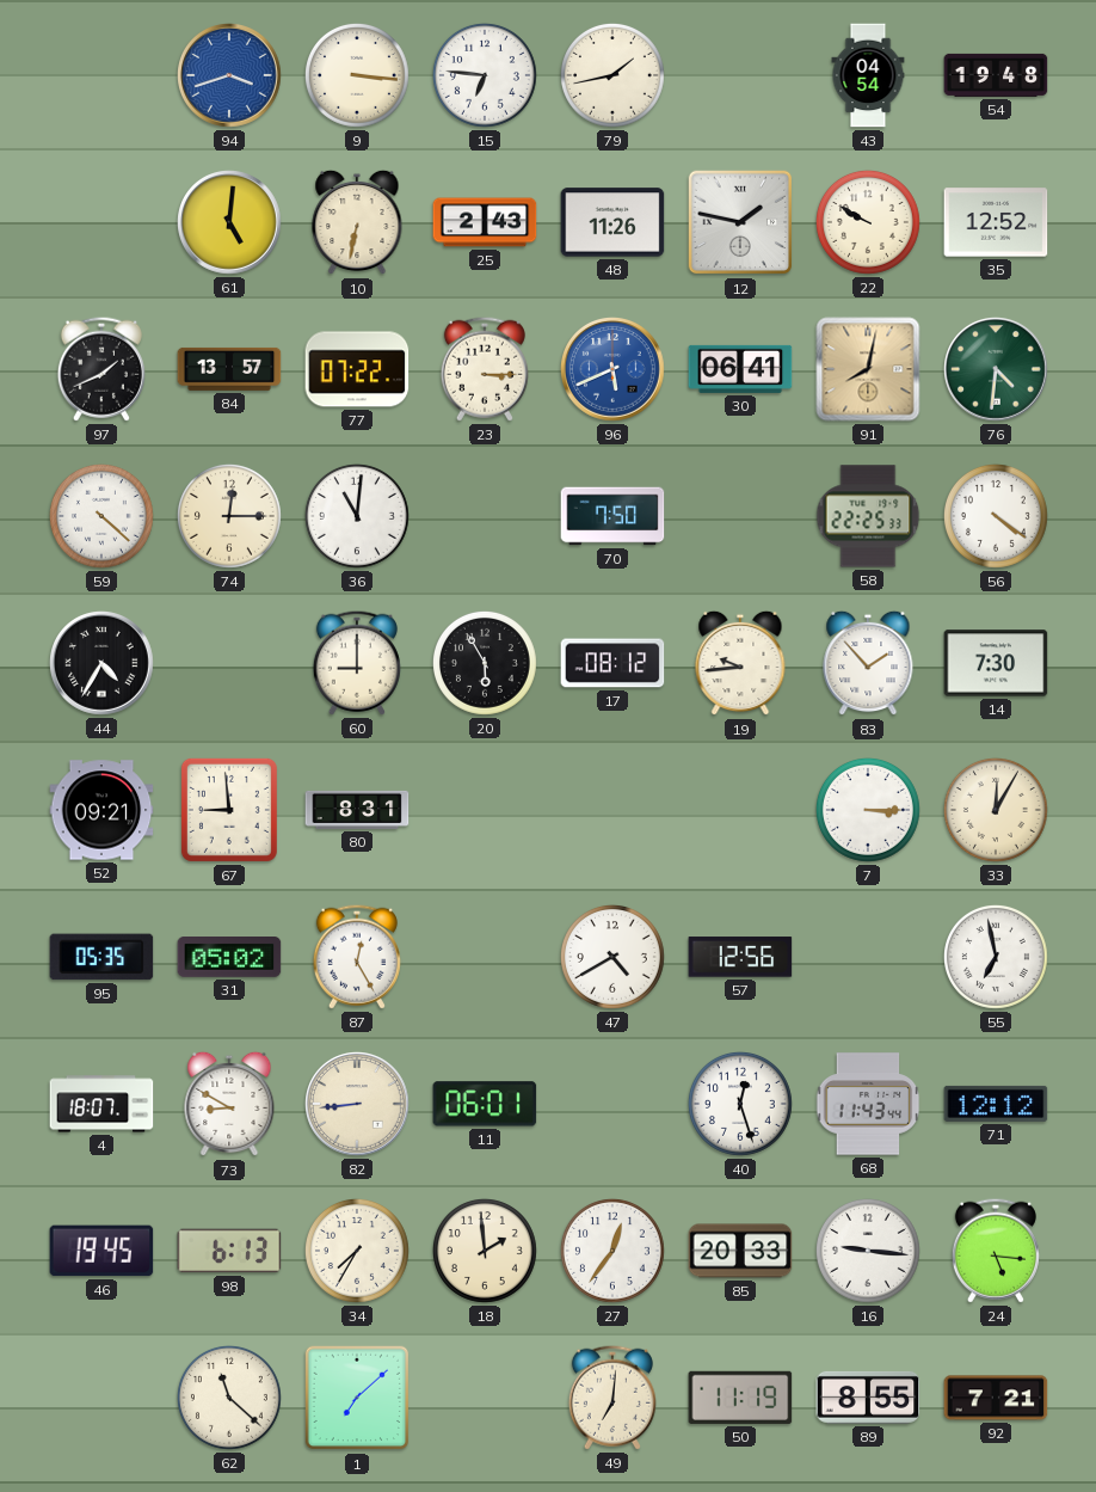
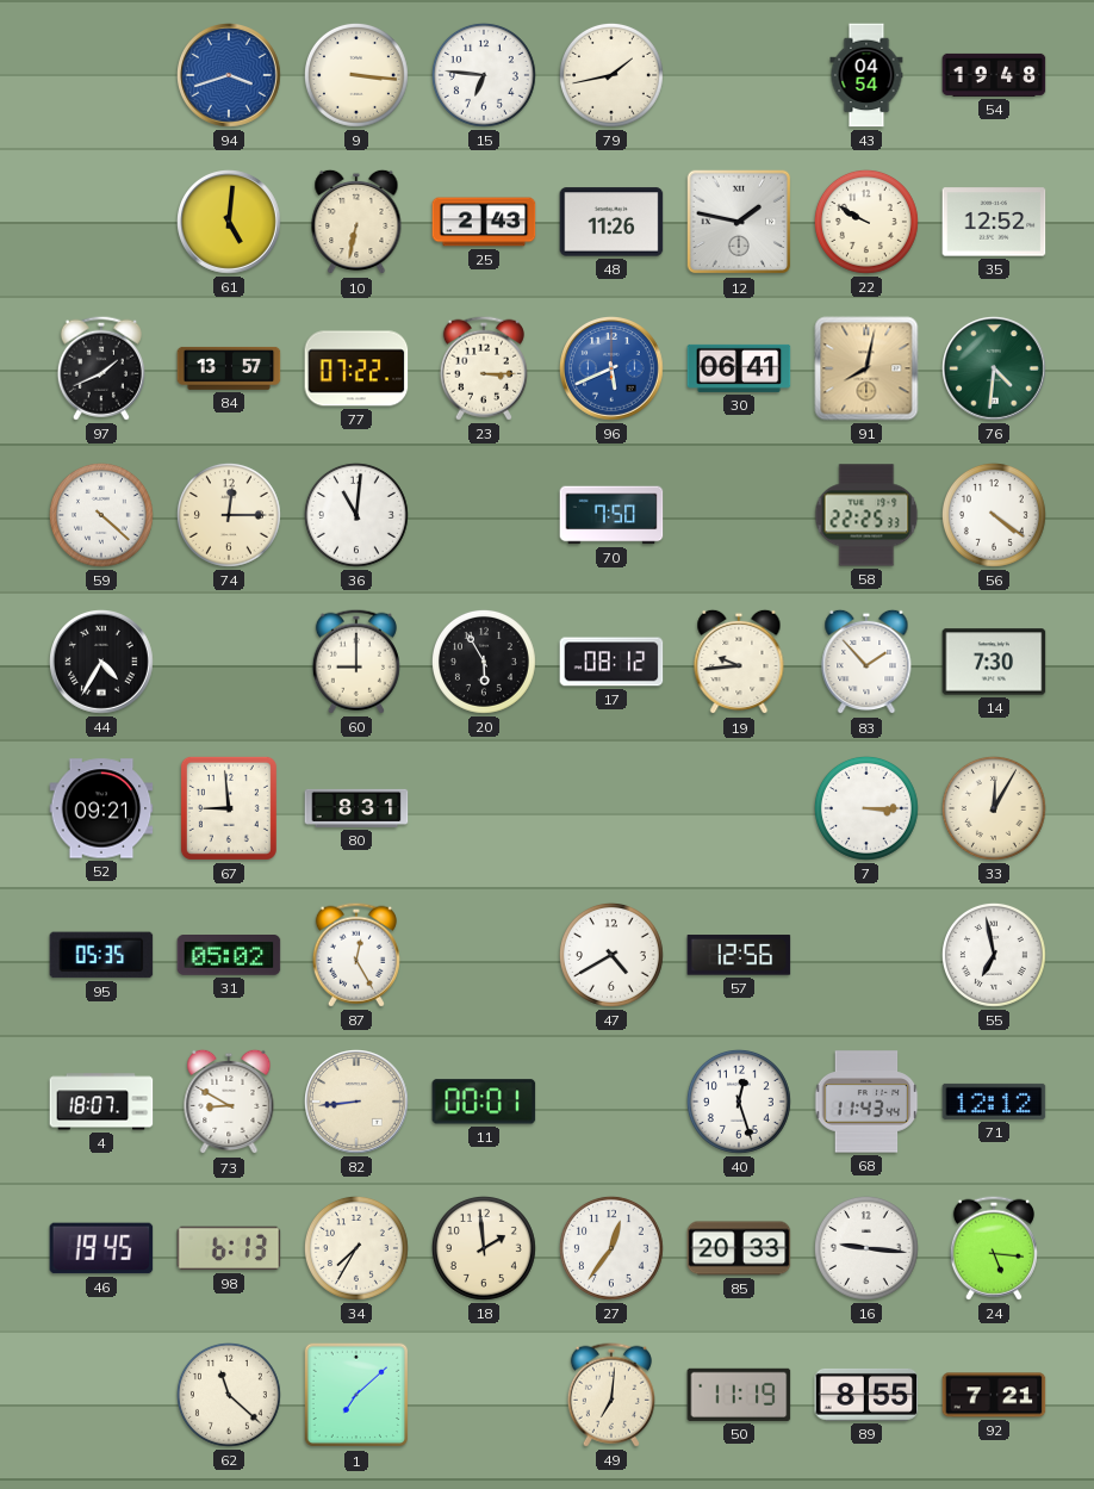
11: 06:01 -> 00:01
